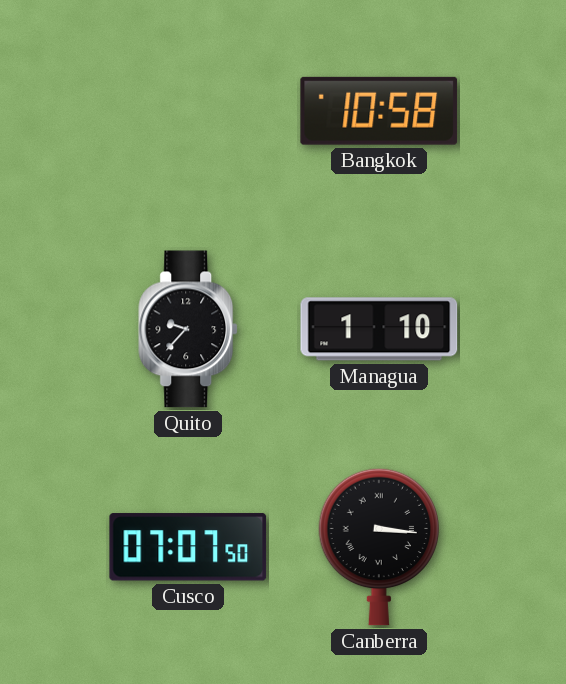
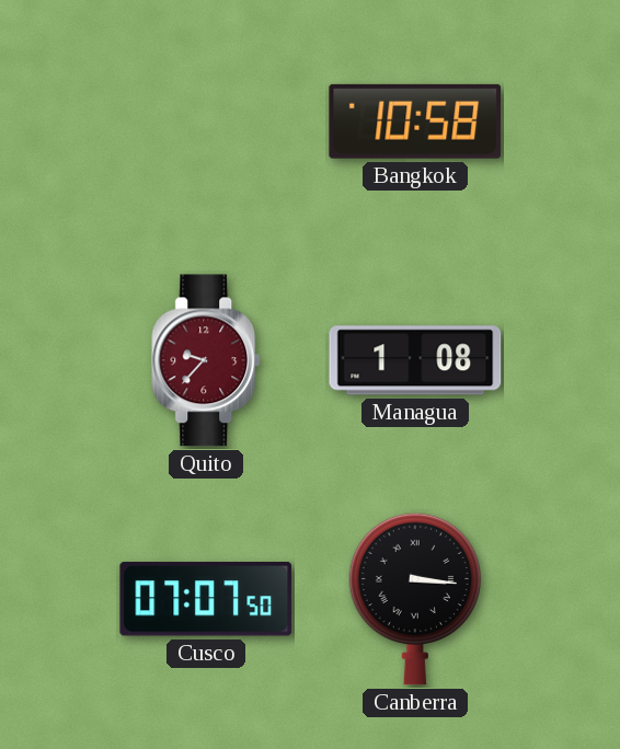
Quito dial: black -> burgundy
Managua: 1:10 -> 1:08
